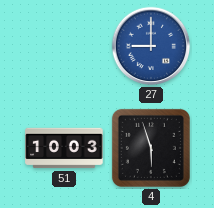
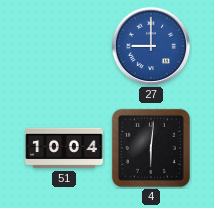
51: 10:03 -> 10:04
4: 5:57 -> 6:01
